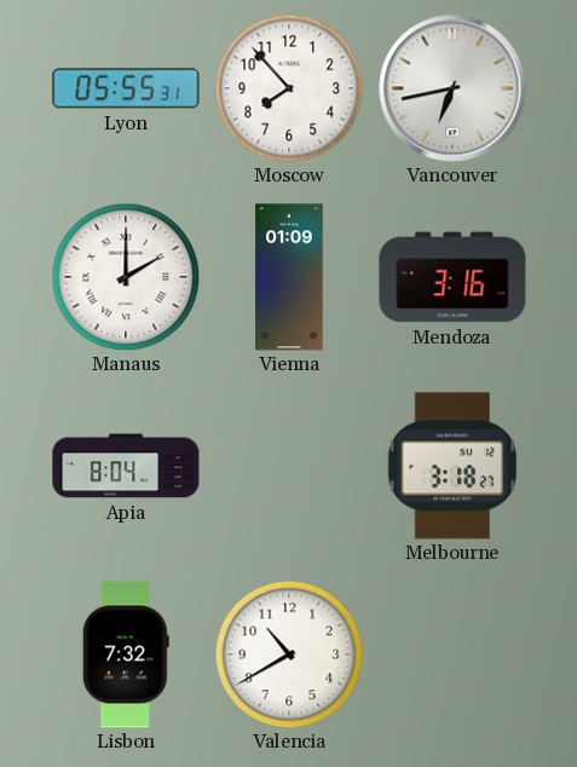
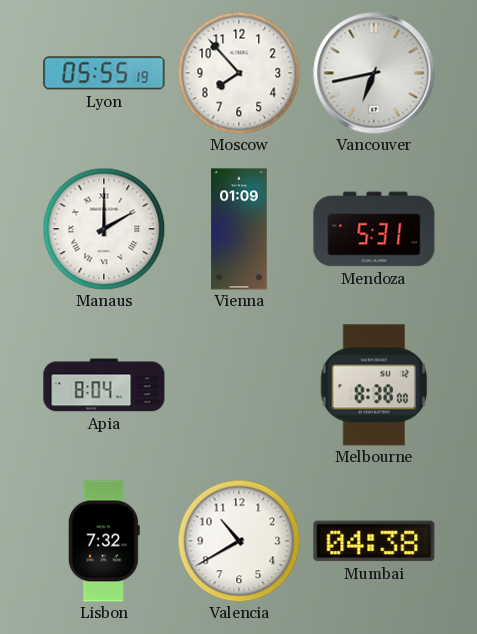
Lyon: 05:55:31 -> 05:55:19
Mendoza: 3:16 -> 5:31
Melbourne: 3:18 -> 8:38
Mumbai: none -> 04:38
